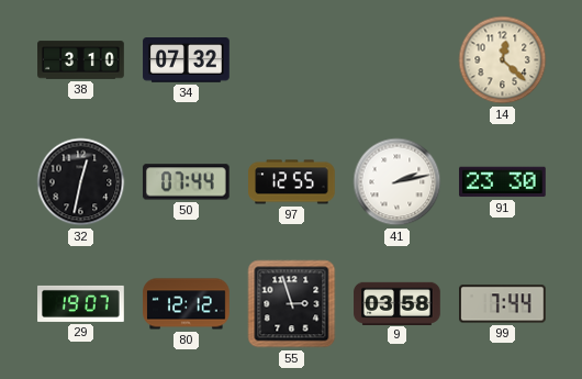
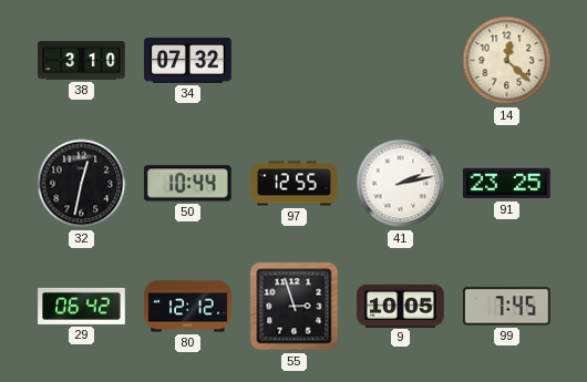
50: 07:44 -> 10:44
91: 23:30 -> 23:25
29: 19:07 -> 06:42
9: 03:58 -> 10:05
99: 7:44 -> 7:45
